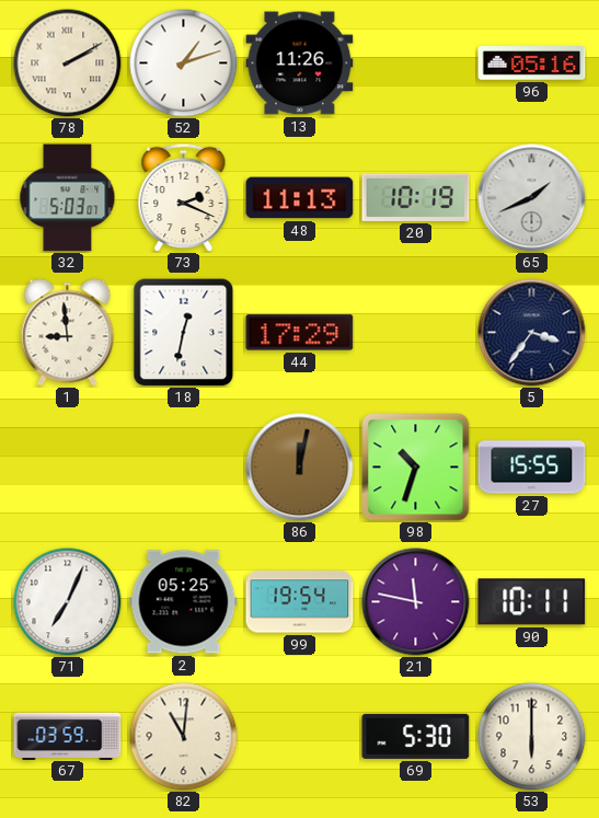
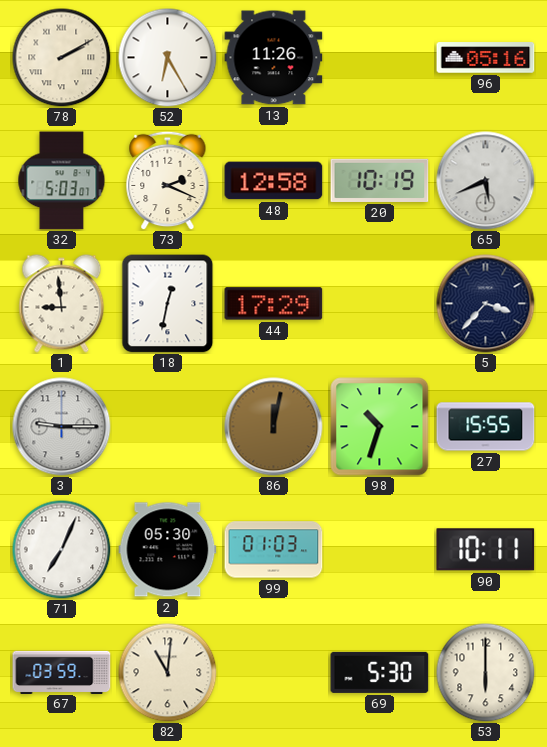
52: 1:12 -> 6:25
48: 11:13 -> 12:58
65: 1:41 -> 5:41
5: 3:36 -> 3:37
3: none -> 9:15
2: 05:25 -> 05:30
99: 19:54 -> 01:03
21: 11:47 -> none
